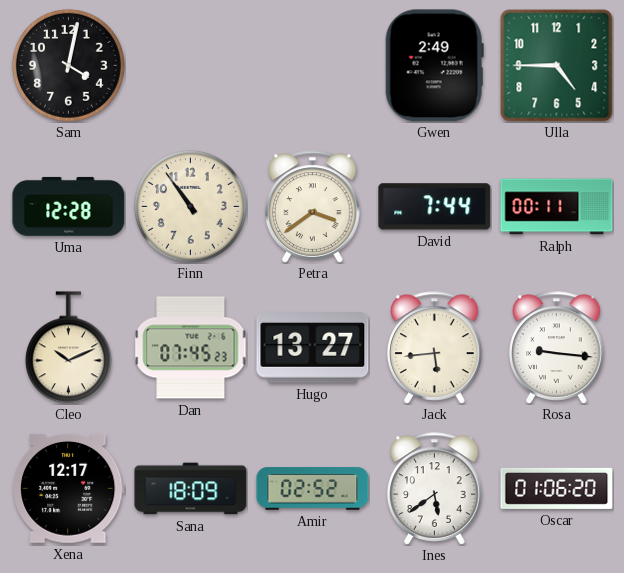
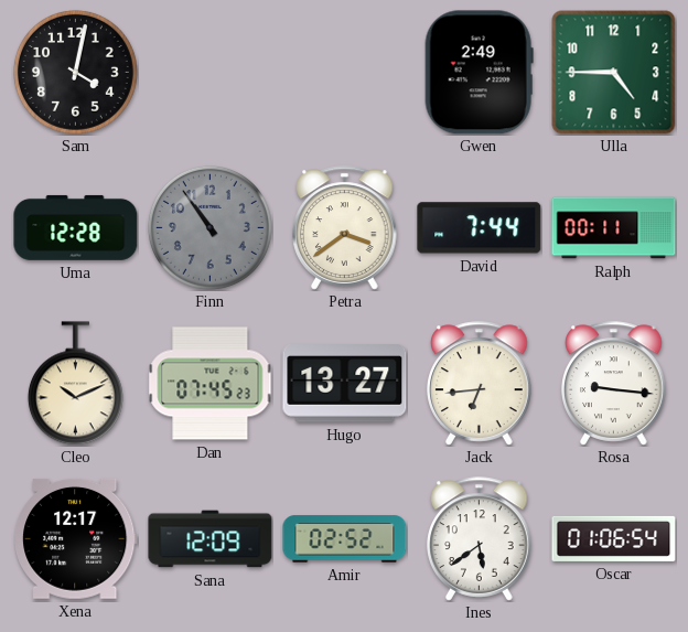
Finn dial: cream -> grey
Jack: 5:44 -> 6:44
Sana: 18:09 -> 12:09
Oscar: 01:06:20 -> 01:06:54
